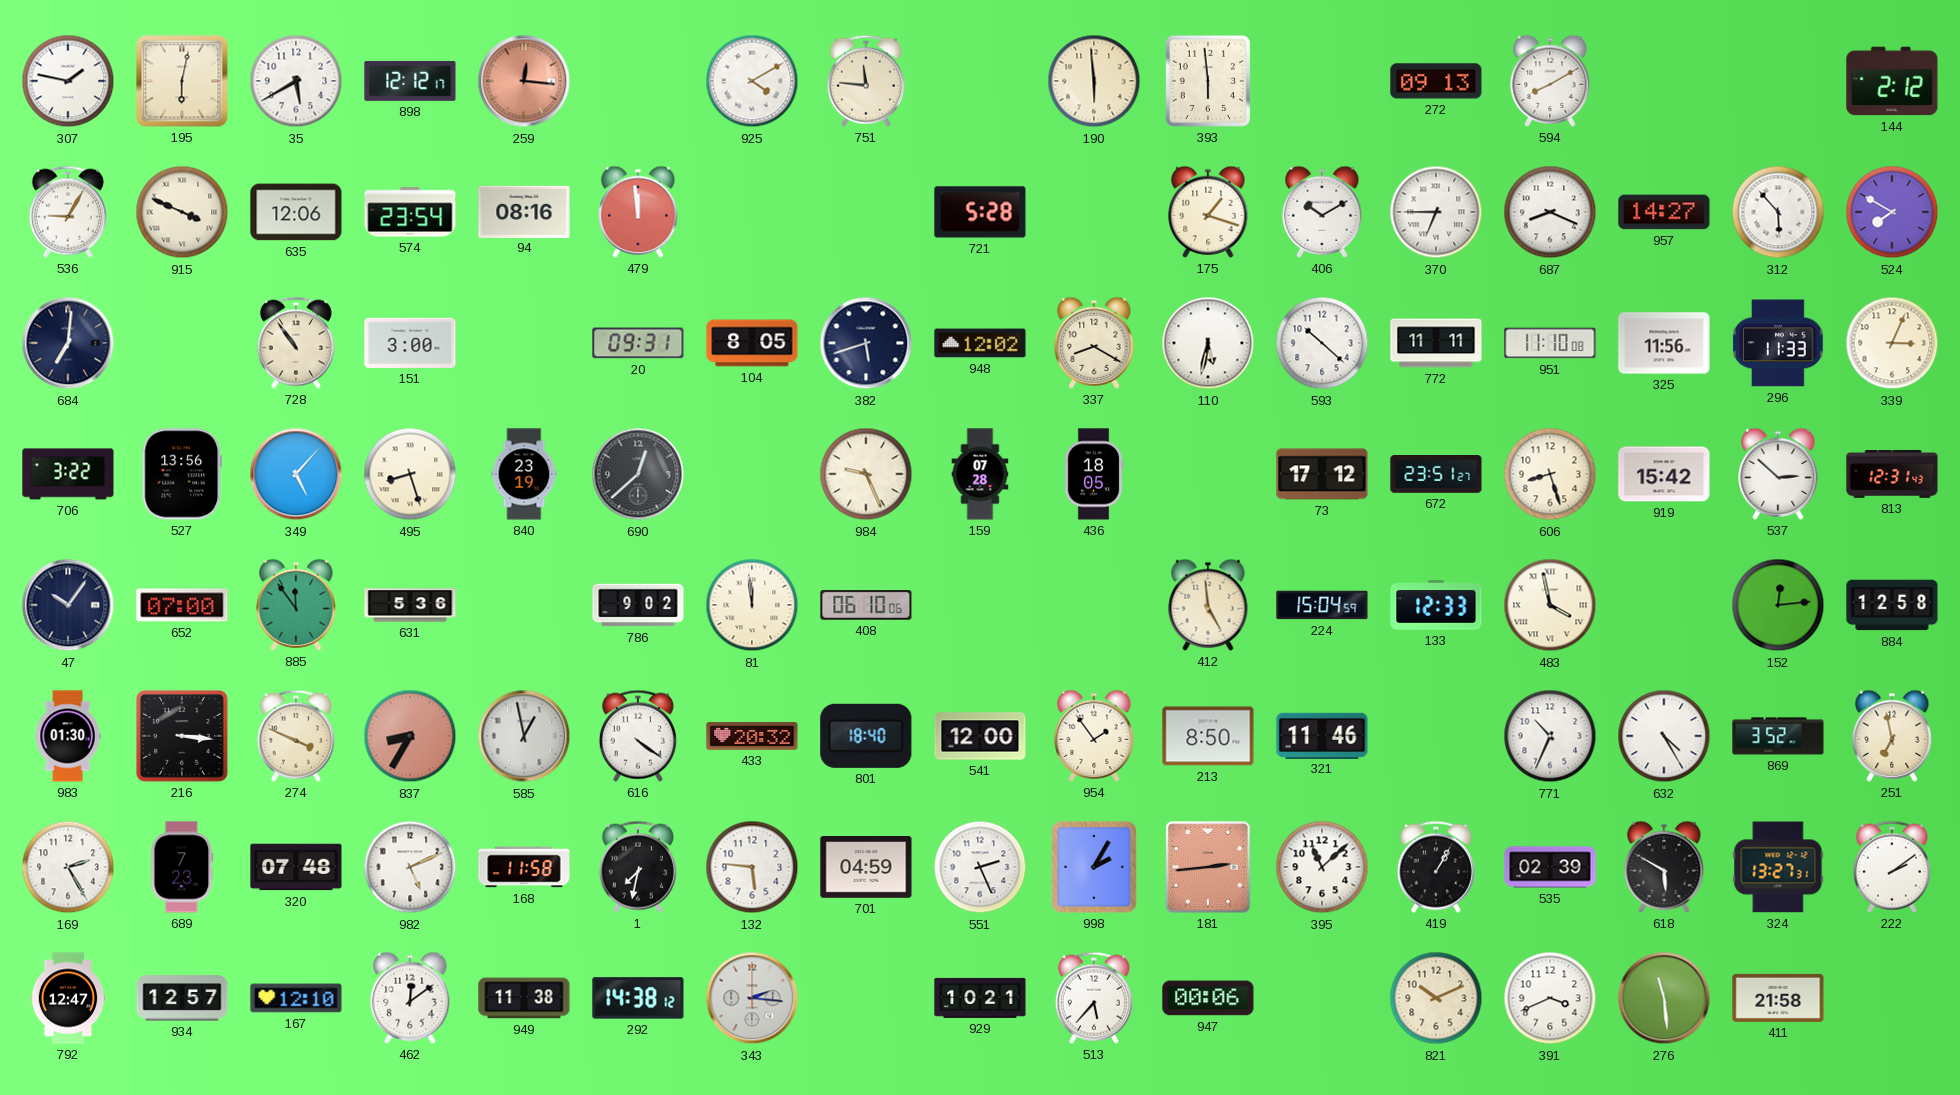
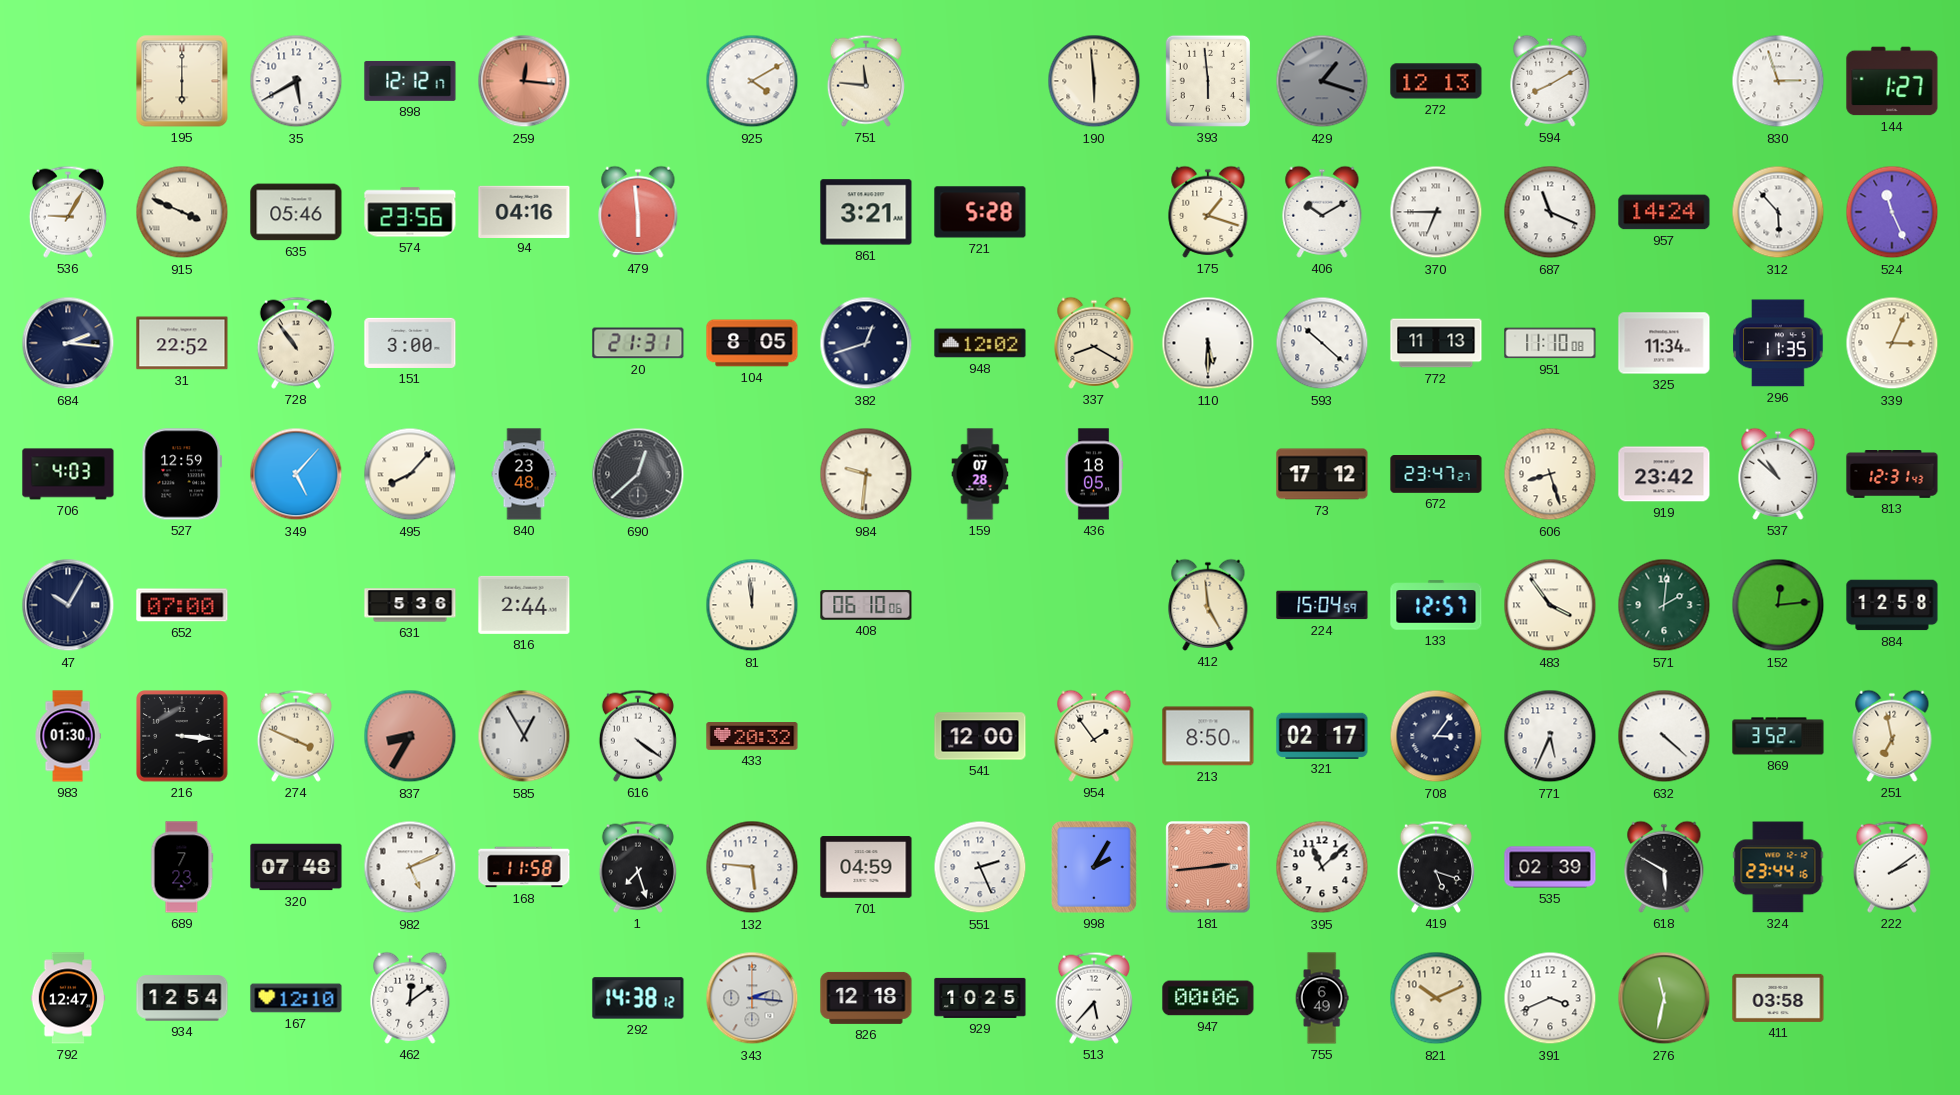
307: 1:47 -> none
195: 6:02 -> 6:00
429: none -> 1:18
272: 09:13 -> 12:13
830: none -> 2:57
144: 2:12 -> 1:27
635: 12:06 -> 05:46
574: 23:54 -> 23:56
94: 08:16 -> 04:16
479: 11:59 -> 5:59
861: none -> 3:21
687: 8:19 -> 11:19
957: 14:27 -> 14:24
524: 7:50 -> 11:26
684: 7:01 -> 2:16
31: none -> 22:52
20: 09:31 -> 21:31
382: 5:42 -> 12:42
110: 5:32 -> 5:30
772: 11:11 -> 11:13
325: 11:56 -> 11:34
296: 11:33 -> 11:35
706: 3:22 -> 4:03
527: 13:56 -> 12:59
495: 8:27 -> 8:07
840: 23:19 -> 23:48
984: 9:26 -> 9:31
672: 23:51 -> 23:47
919: 15:42 -> 23:42
537: 2:52 -> 10:52
47: 10:06 -> 10:05
885: 11:54 -> none
816: none -> 2:44
786: 9:02 -> none
133: 12:33 -> 12:57
483: 3:58 -> 3:54
571: none -> 2:01
585: 12:58 -> 12:55
801: 18:40 -> none
321: 11:46 -> 02:17
708: none -> 3:06
771: 10:34 -> 5:34
632: 4:25 -> 4:22
169: 2:25 -> none
1: 7:32 -> 7:27
419: 1:05 -> 5:18
324: 13:27 -> 23:44
934: 12:57 -> 12:54
949: 11:38 -> none
826: none -> 12:18
929: 10:21 -> 10:25
755: none -> 6:49
276: 11:29 -> 11:32
411: 21:58 -> 03:58
